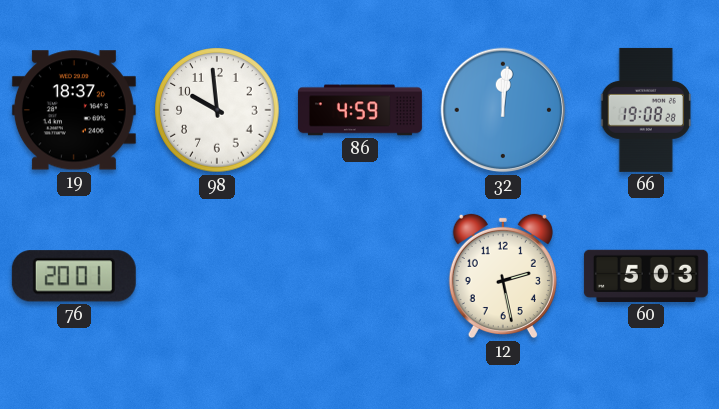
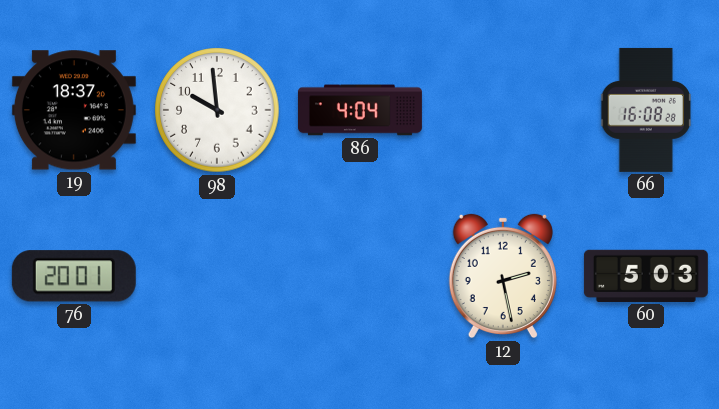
86: 4:59 -> 4:04
32: 12:01 -> none
66: 19:08 -> 16:08
